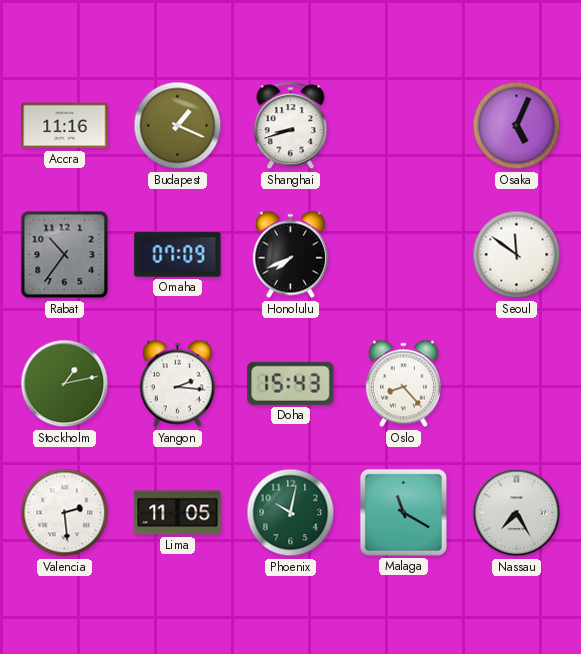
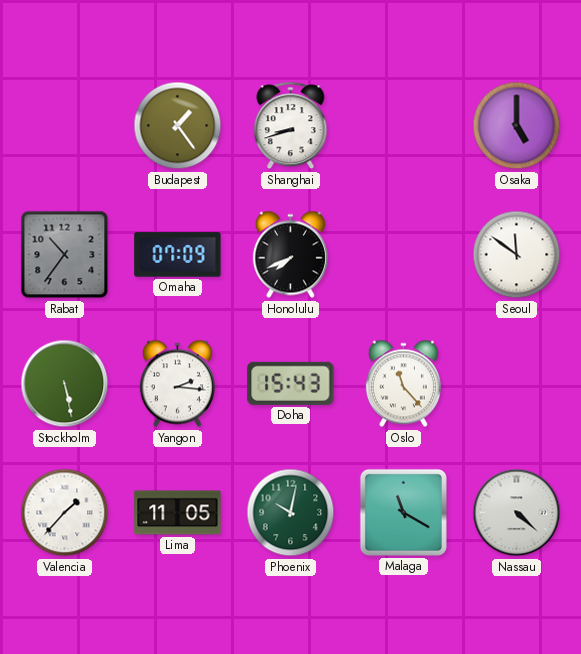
Accra: 11:16 -> none
Budapest: 1:19 -> 1:24
Osaka: 5:04 -> 5:00
Stockholm: 1:13 -> 5:28
Oslo: 8:23 -> 11:23
Valencia: 2:29 -> 1:37
Nassau: 7:25 -> 4:22
